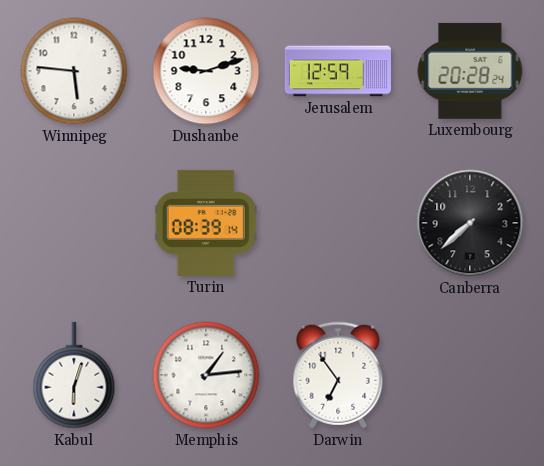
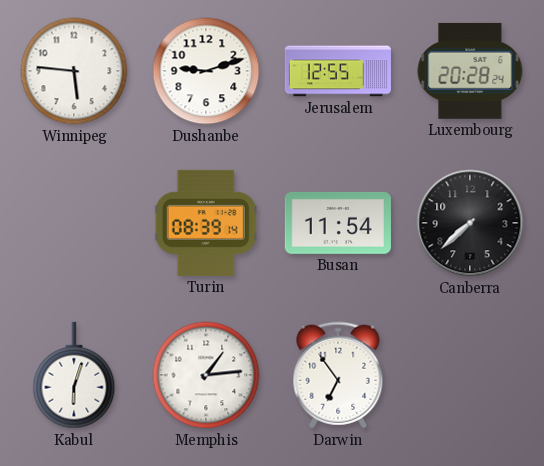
Jerusalem: 12:59 -> 12:55
Busan: none -> 11:54
